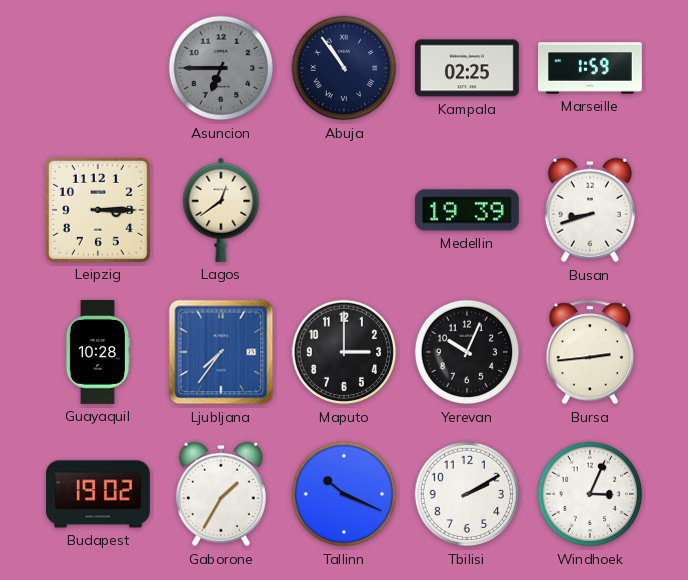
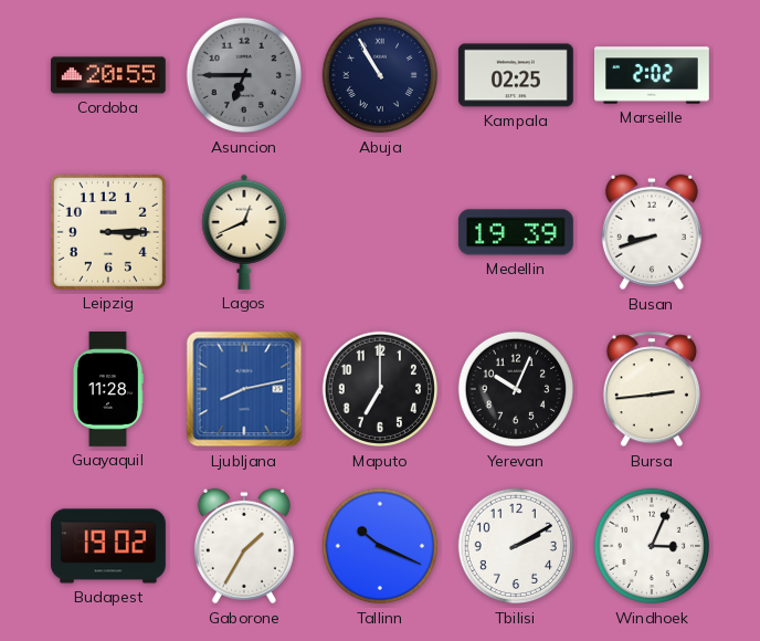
Cordoba: none -> 20:55
Abuja: 10:54 -> 10:55
Marseille: 1:59 -> 2:02
Lagos: 12:39 -> 12:41
Guayaquil: 10:28 -> 11:28
Ljubljana: 7:36 -> 8:13
Maputo: 3:00 -> 7:00
